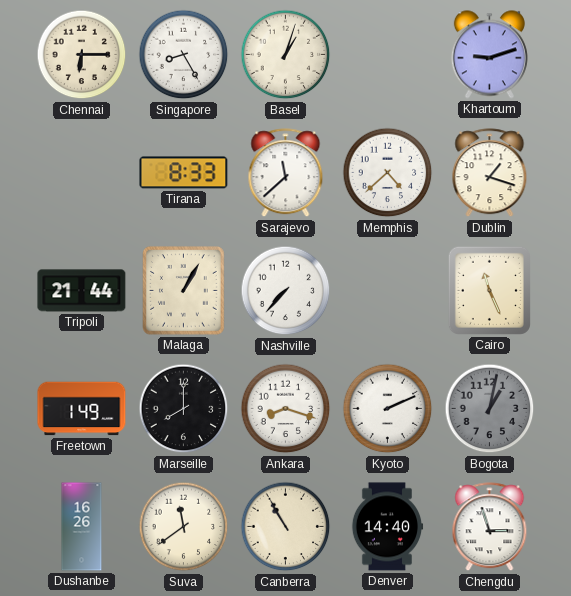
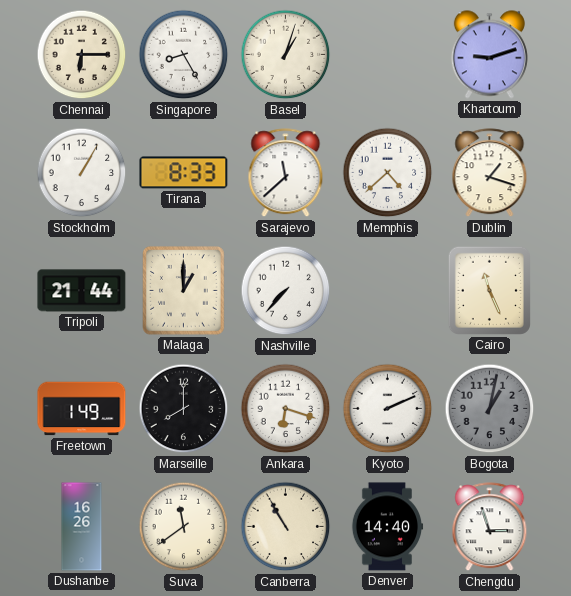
Stockholm: none -> 1:05
Malaga: 1:05 -> 1:00
Ankara: 8:18 -> 6:18
